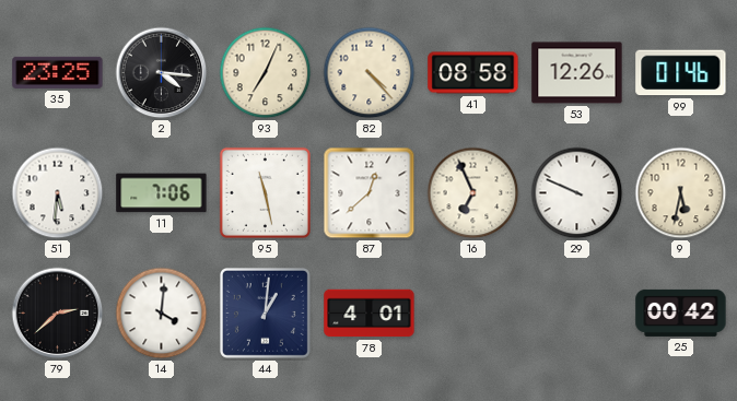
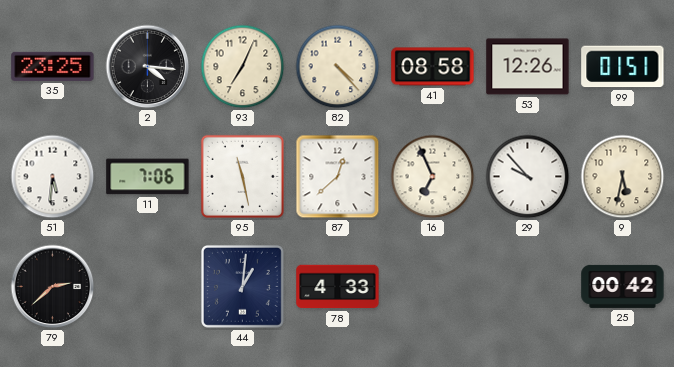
99: 01:46 -> 01:51
29: 9:49 -> 9:53
14: 4:01 -> none
78: 4:01 -> 4:33
